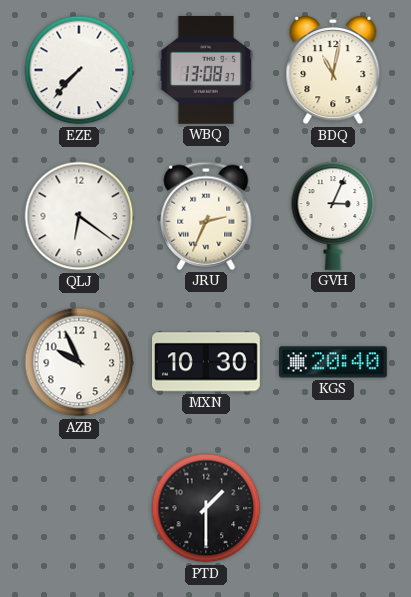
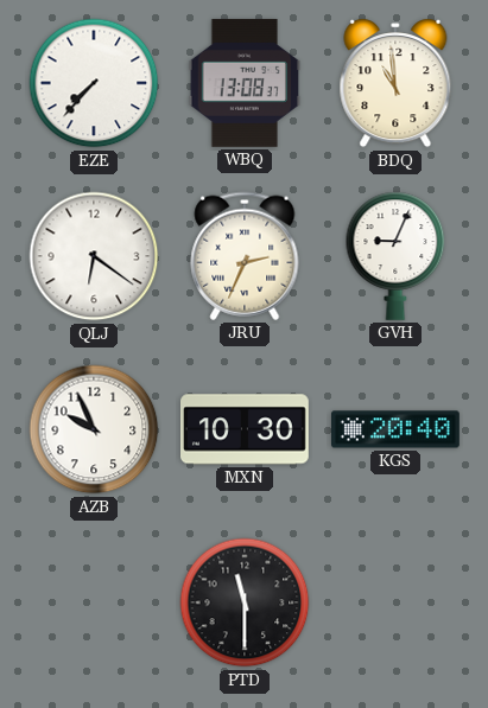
BDQ: 11:02 -> 10:59
GVH: 3:04 -> 9:04
PTD: 1:30 -> 11:30
